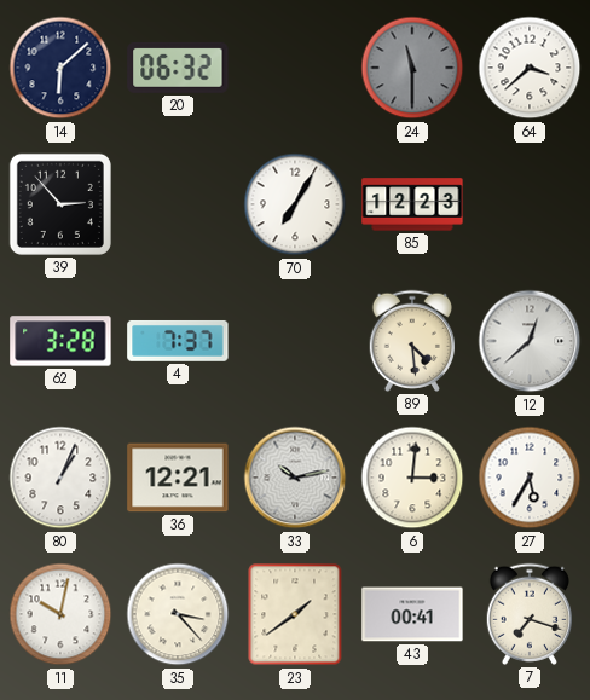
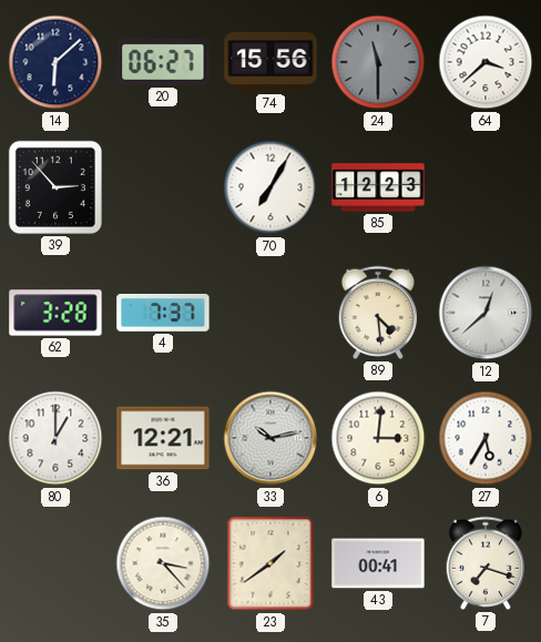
20: 06:32 -> 06:27
74: none -> 15:56
80: 1:04 -> 1:00
11: 10:02 -> none
